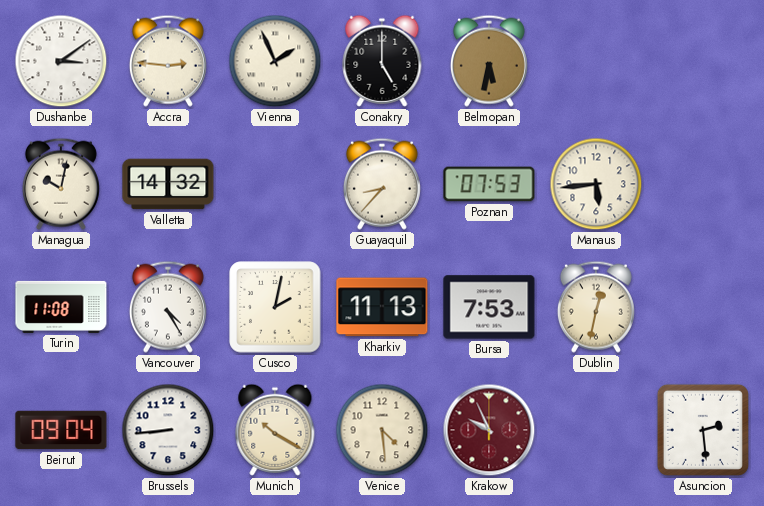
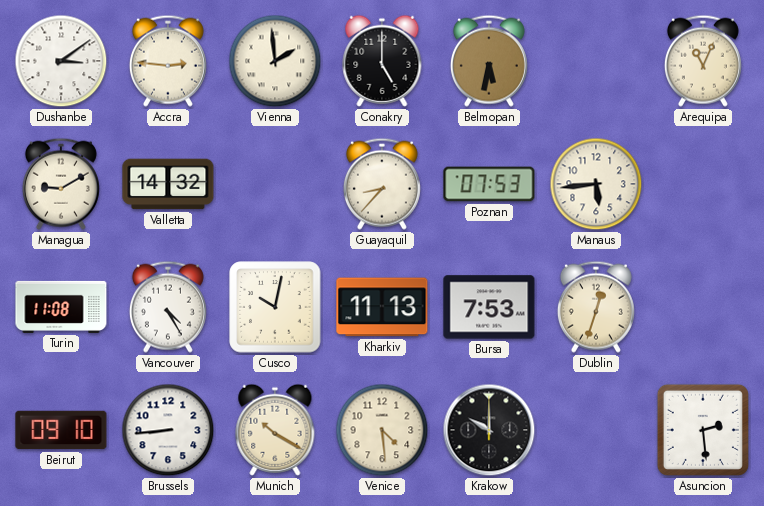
Vienna: 1:56 -> 1:59
Arequipa: none -> 11:04
Managua: 10:02 -> 9:10
Cusco: 2:02 -> 10:02
Dublin: 12:32 -> 12:33
Beirut: 09:04 -> 09:10
Krakow: 9:56 -> 10:00
Krakow dial: burgundy -> black
